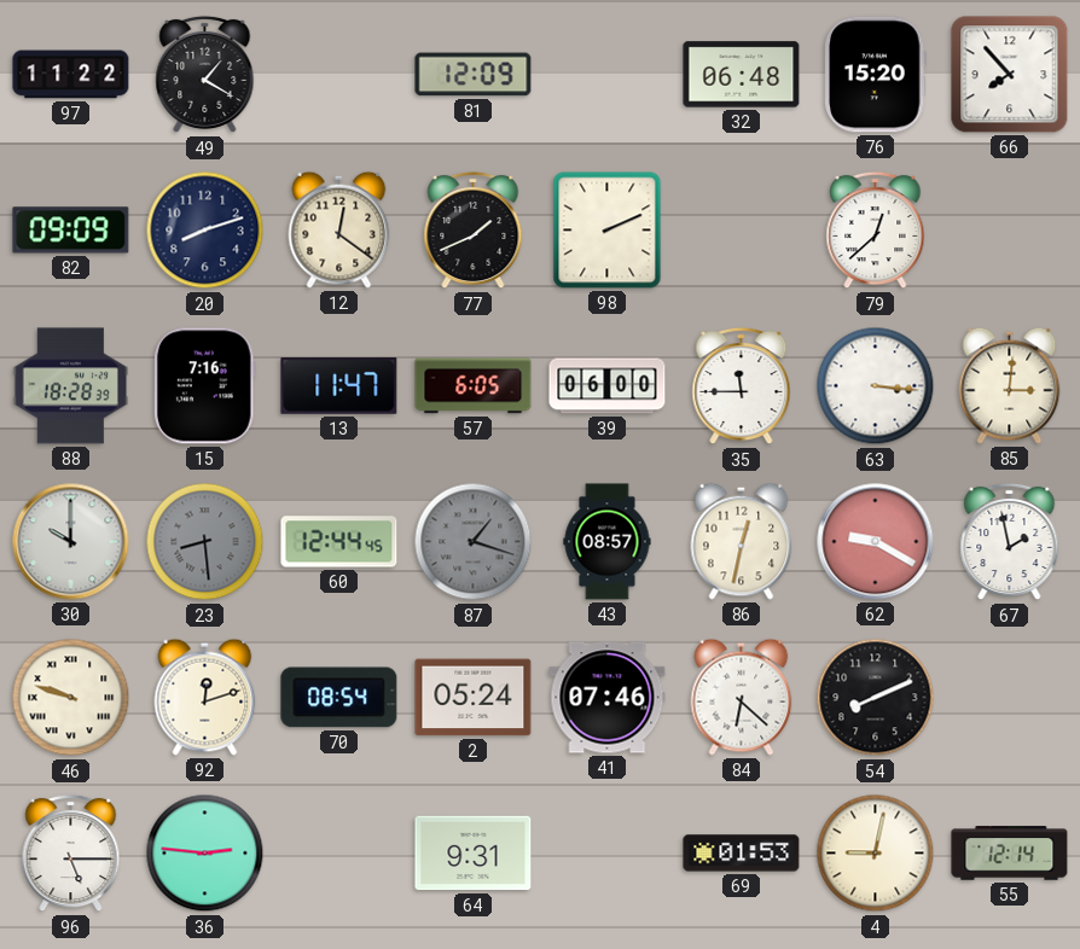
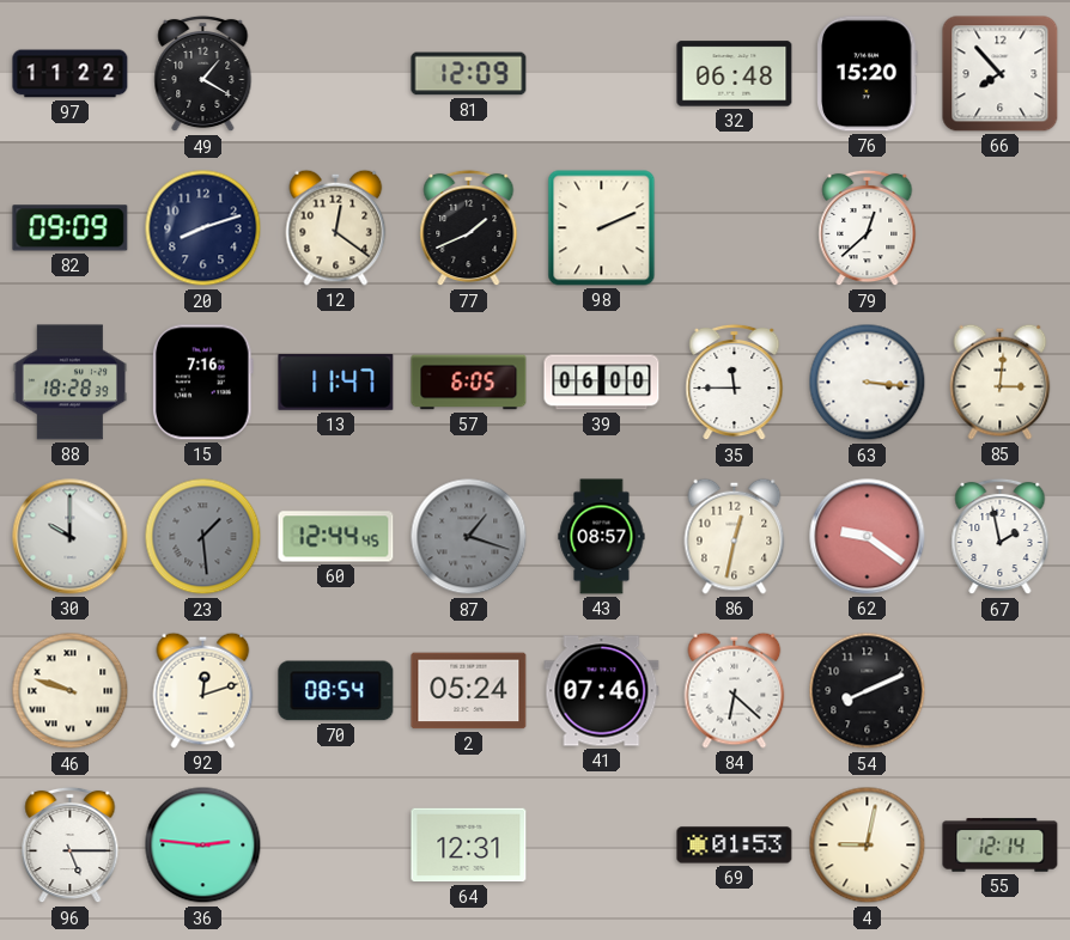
23: 8:29 -> 1:29
62: 9:20 -> 9:21
64: 9:31 -> 12:31
